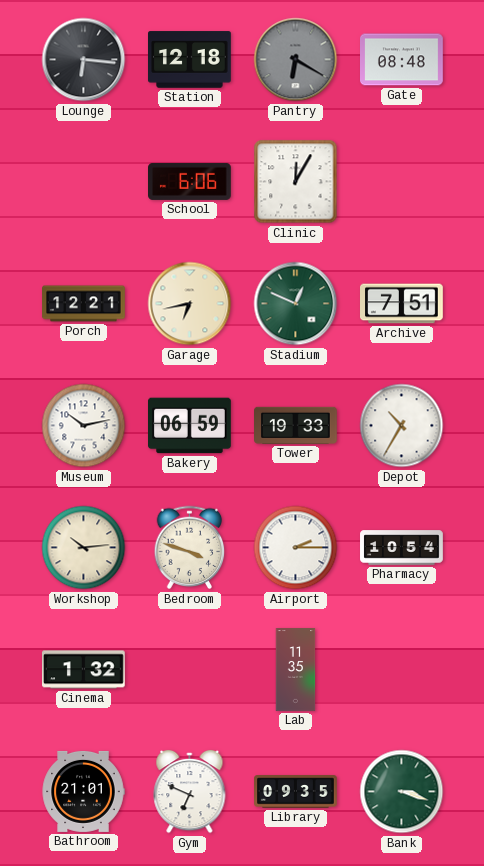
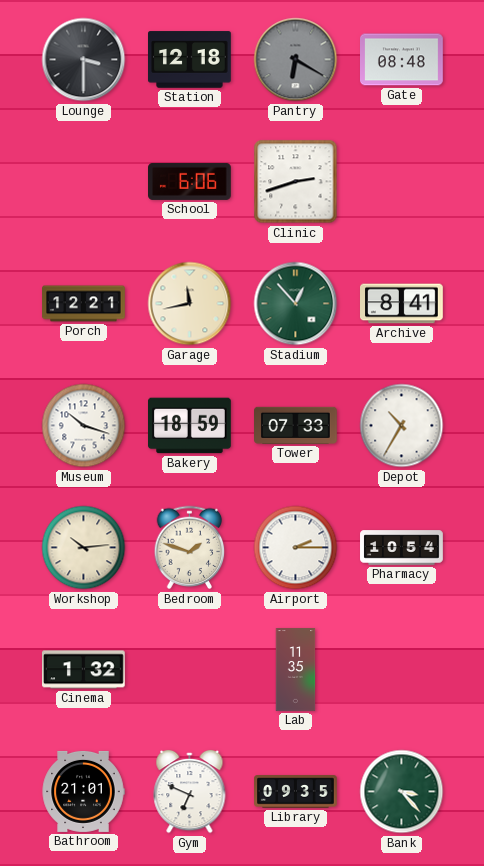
Lounge: 6:16 -> 3:30
Clinic: 12:05 -> 2:42
Garage: 6:43 -> 11:43
Stadium: 12:49 -> 12:53
Archive: 7:51 -> 8:41
Museum: 10:13 -> 10:18
Bakery: 06:59 -> 18:59
Tower: 19:33 -> 07:33
Bedroom: 3:48 -> 1:48
Bank: 3:18 -> 3:23
